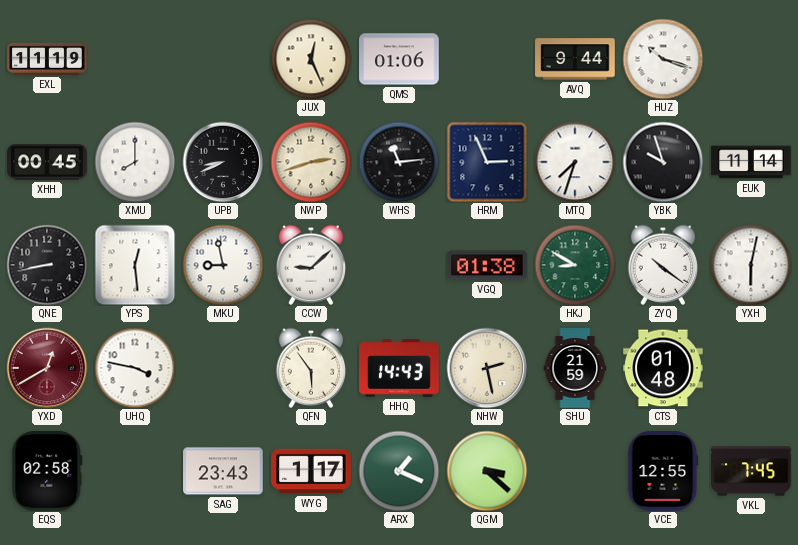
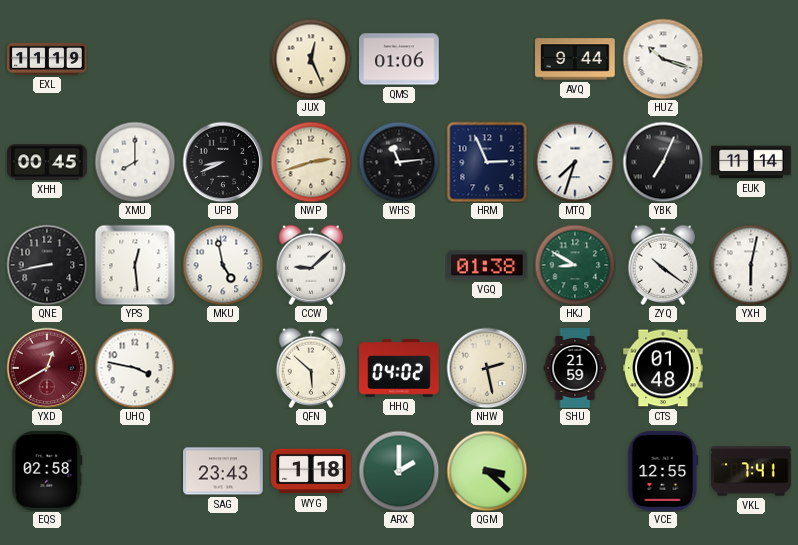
YBK: 9:57 -> 7:04
MKU: 8:58 -> 4:58
QFN: 5:54 -> 5:52
HHQ: 14:43 -> 04:02
WYG: 1:17 -> 1:18
ARX: 1:19 -> 2:00
VKL: 7:45 -> 7:41
